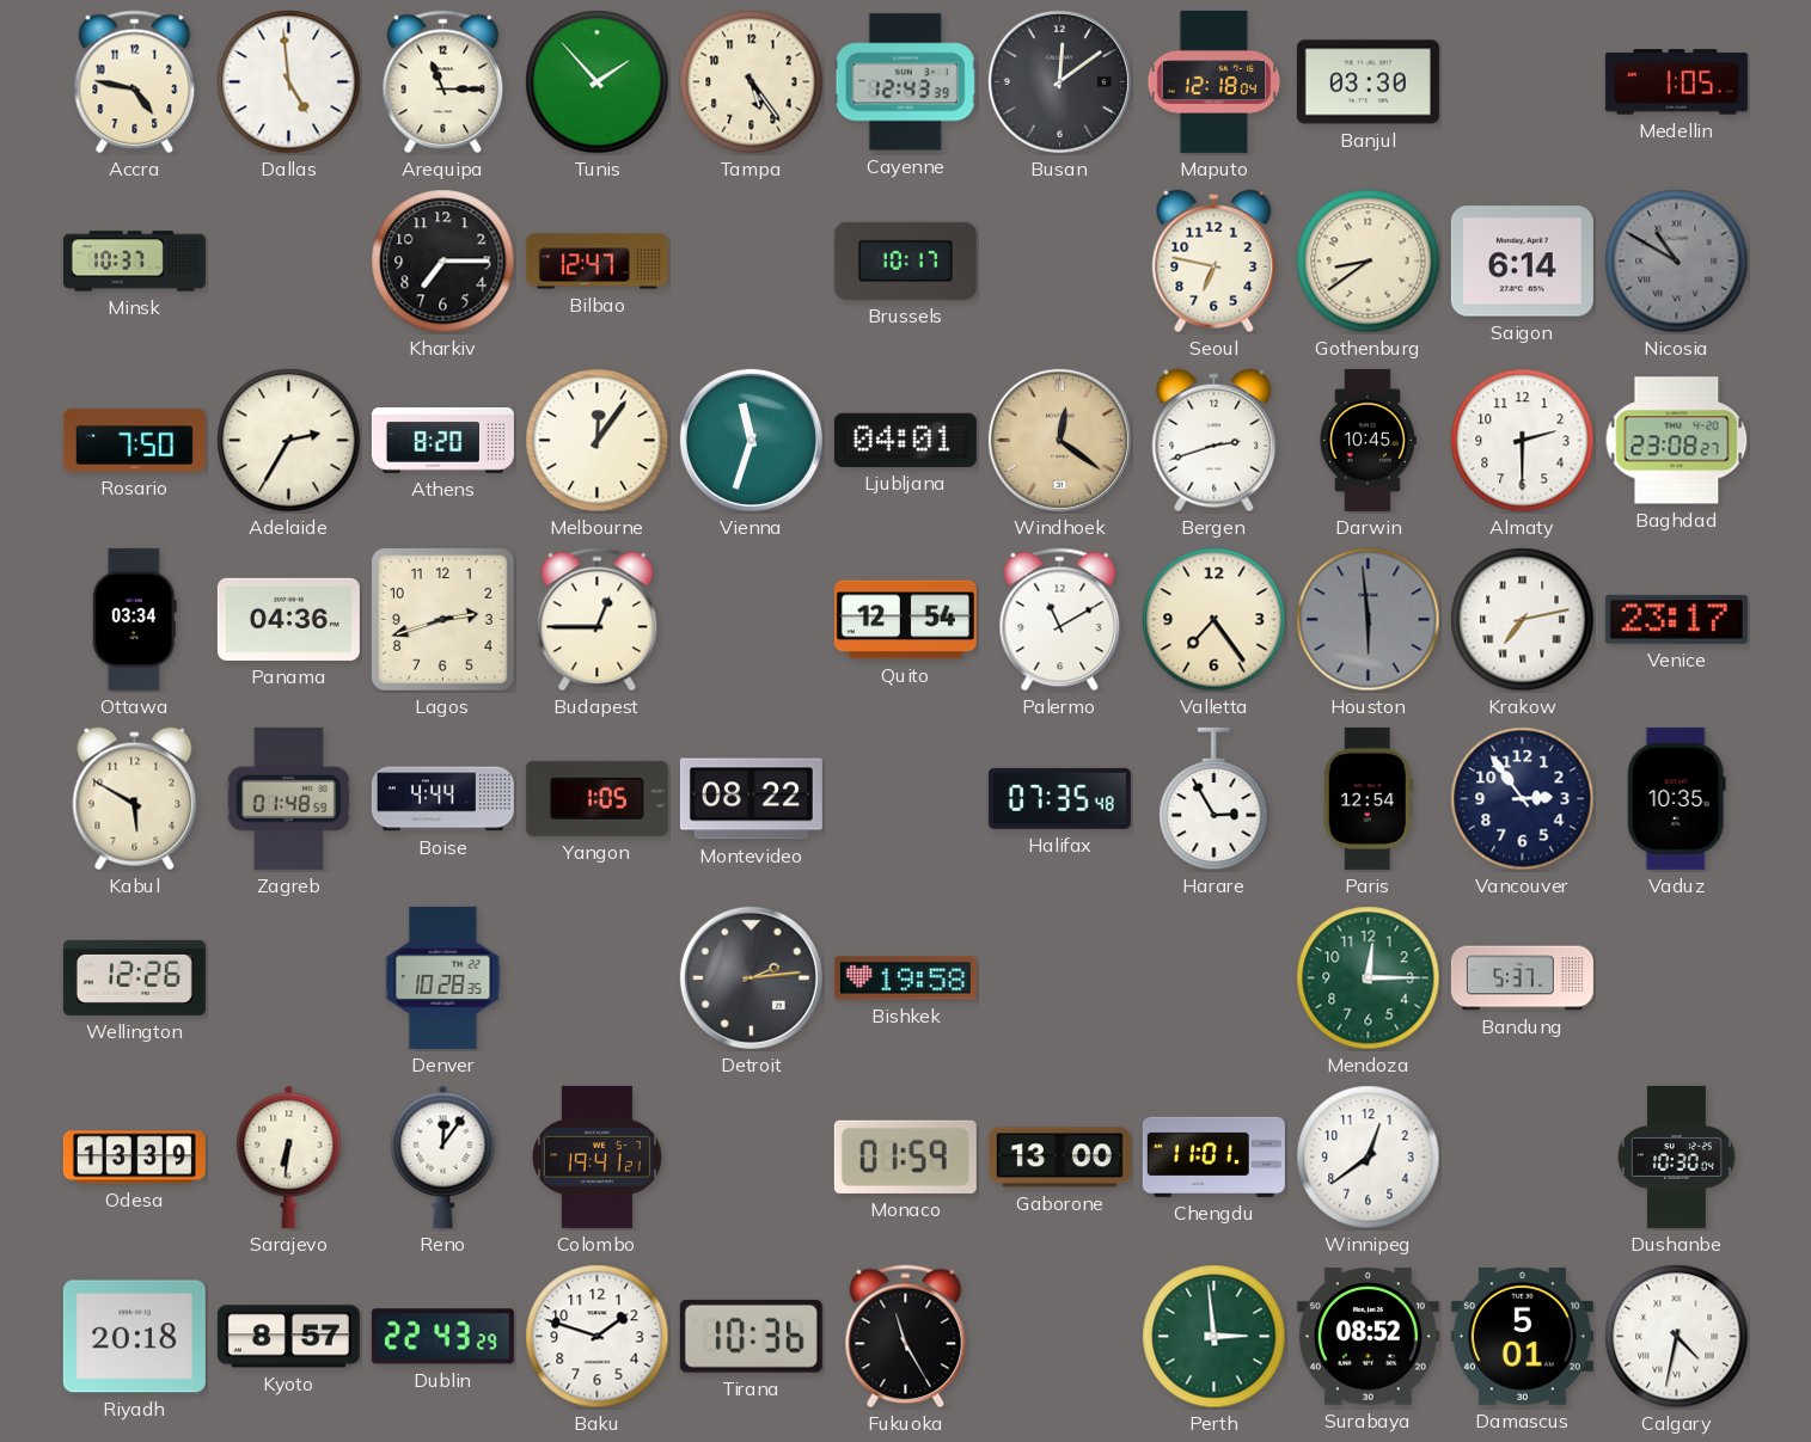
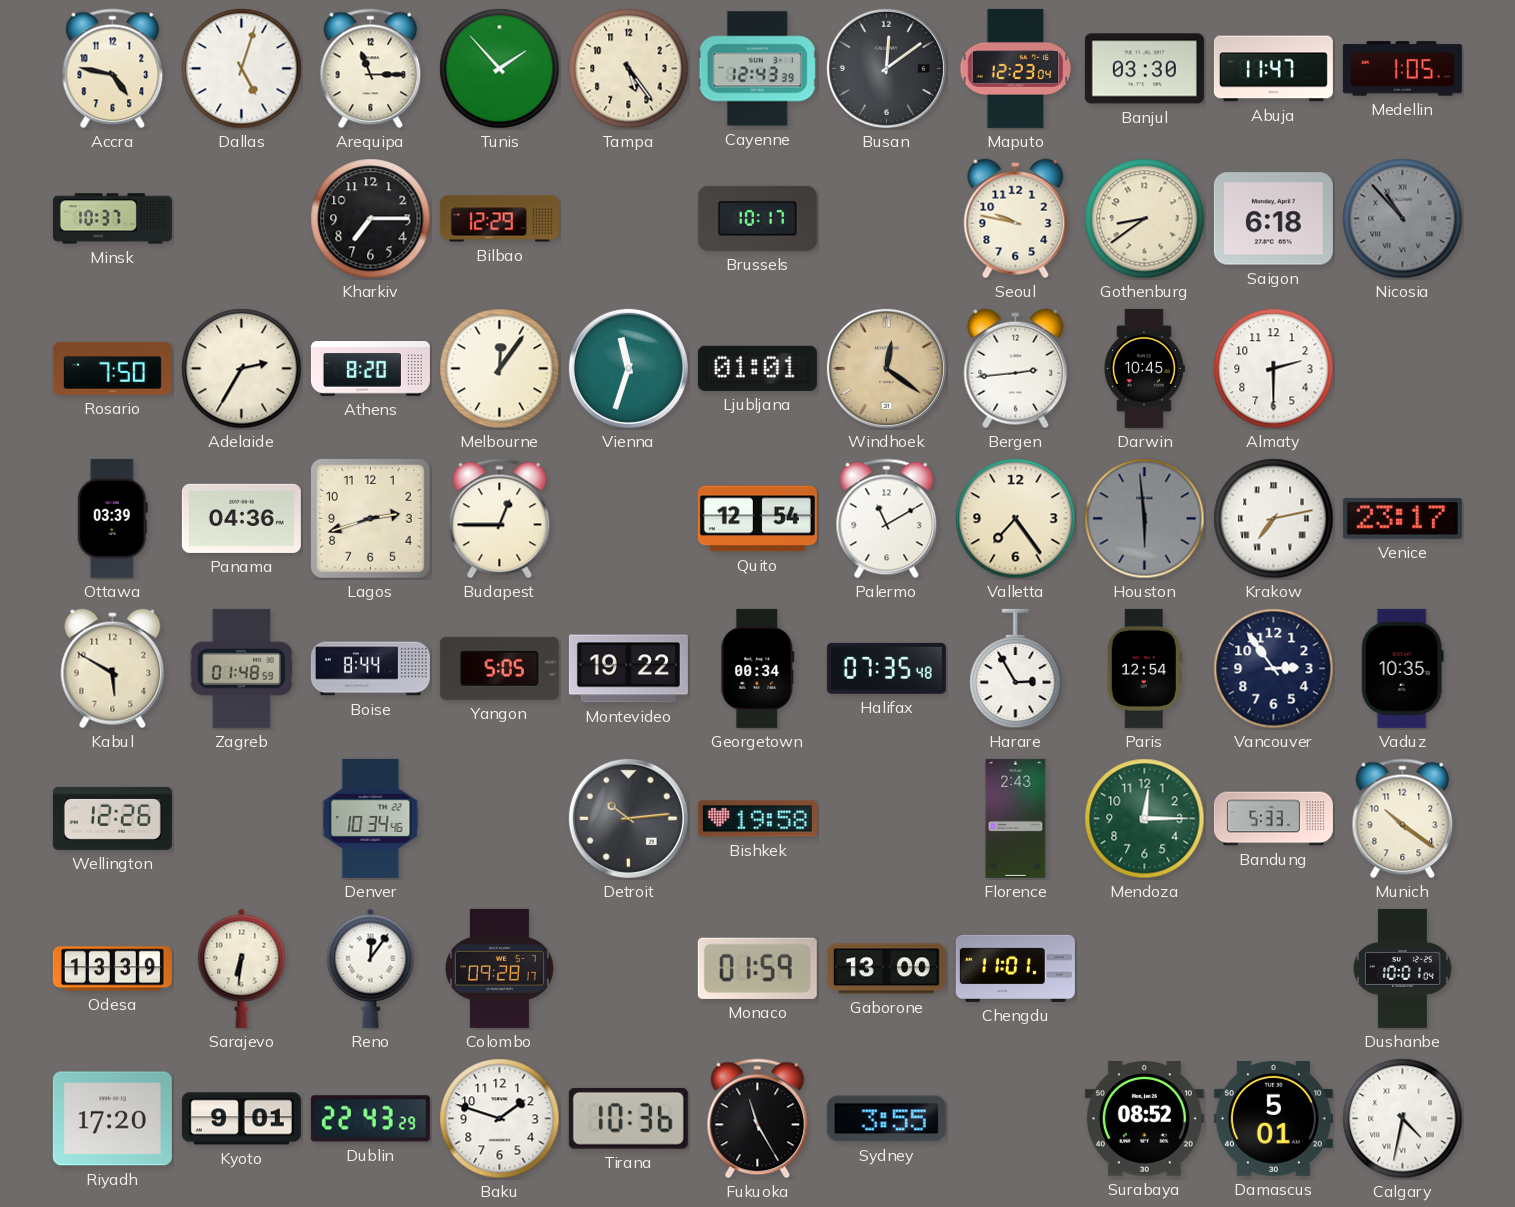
Dallas: 4:59 -> 5:03
Maputo: 12:18 -> 12:23
Abuja: none -> 11:47
Bilbao: 12:47 -> 12:29
Seoul: 6:47 -> 9:47
Saigon: 6:14 -> 6:18
Nicosia: 10:50 -> 10:53
Ljubljana: 04:01 -> 01:01
Bergen: 2:42 -> 2:44
Baghdad: 23:08 -> none
Ottawa: 03:34 -> 03:39
Boise: 4:44 -> 8:44
Yangon: 1:05 -> 5:05
Montevideo: 08:22 -> 19:22
Georgetown: none -> 00:34
Denver: 10:28 -> 10:34
Detroit: 2:14 -> 10:14
Florence: none -> 2:43
Bandung: 5:37 -> 5:33
Munich: none -> 10:21
Colombo: 19:41 -> 09:28
Winnipeg: 12:39 -> none
Dushanbe: 10:30 -> 10:01
Riyadh: 20:18 -> 17:20
Kyoto: 8:57 -> 9:01
Sydney: none -> 3:55
Perth: 2:59 -> none
